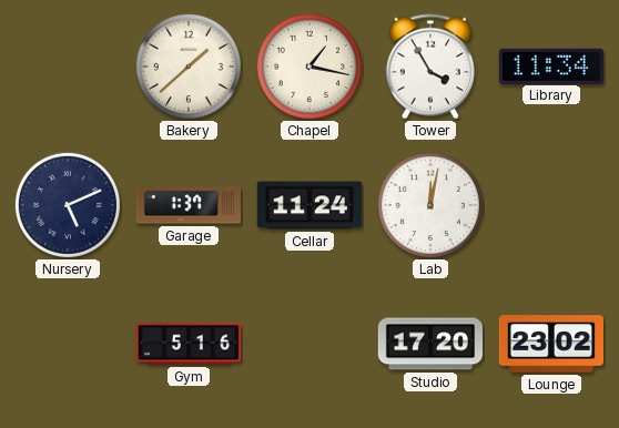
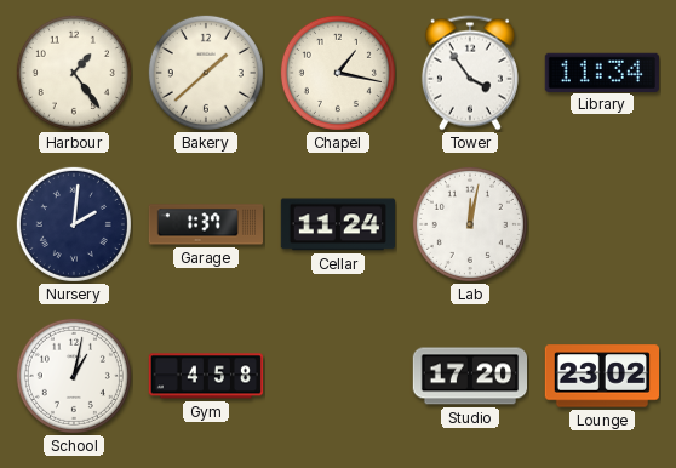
Harbour: none -> 1:24
Tower: 3:55 -> 3:54
Nursery: 5:11 -> 2:01
School: none -> 1:02
Gym: 5:16 -> 4:58
